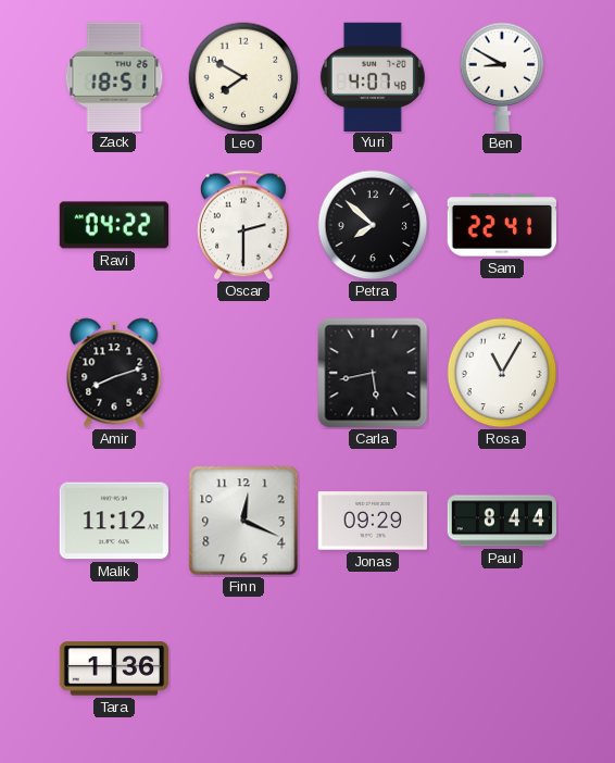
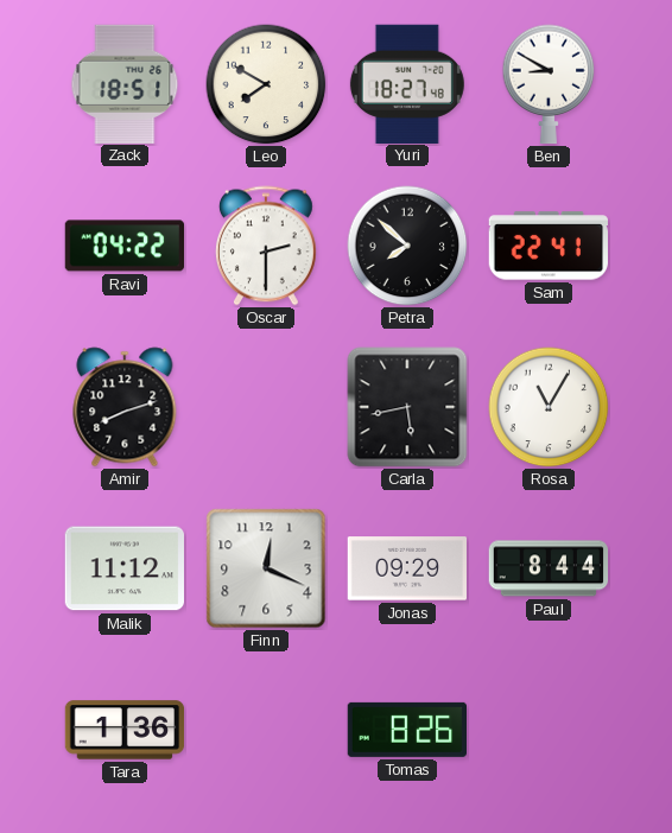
Yuri: 4:07 -> 18:27
Tomas: none -> 8:26
